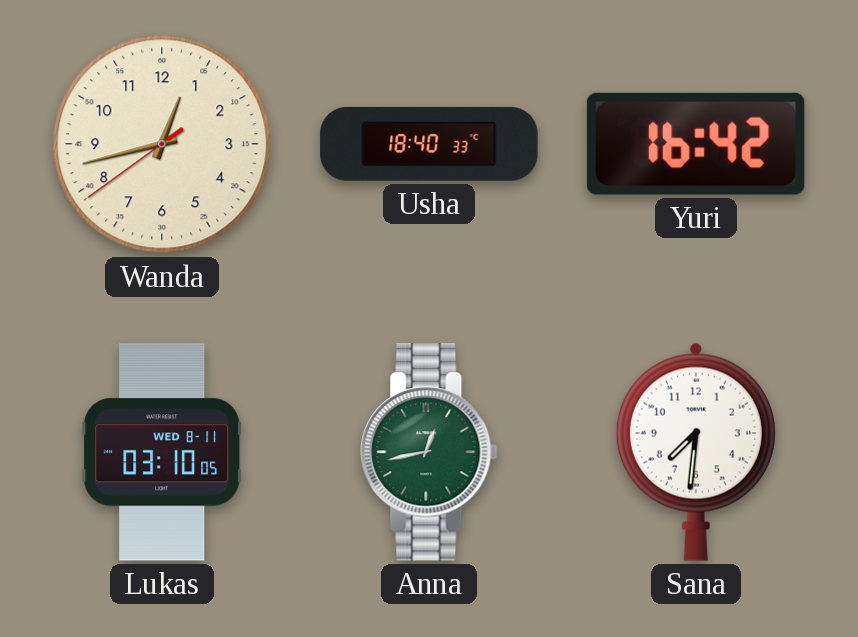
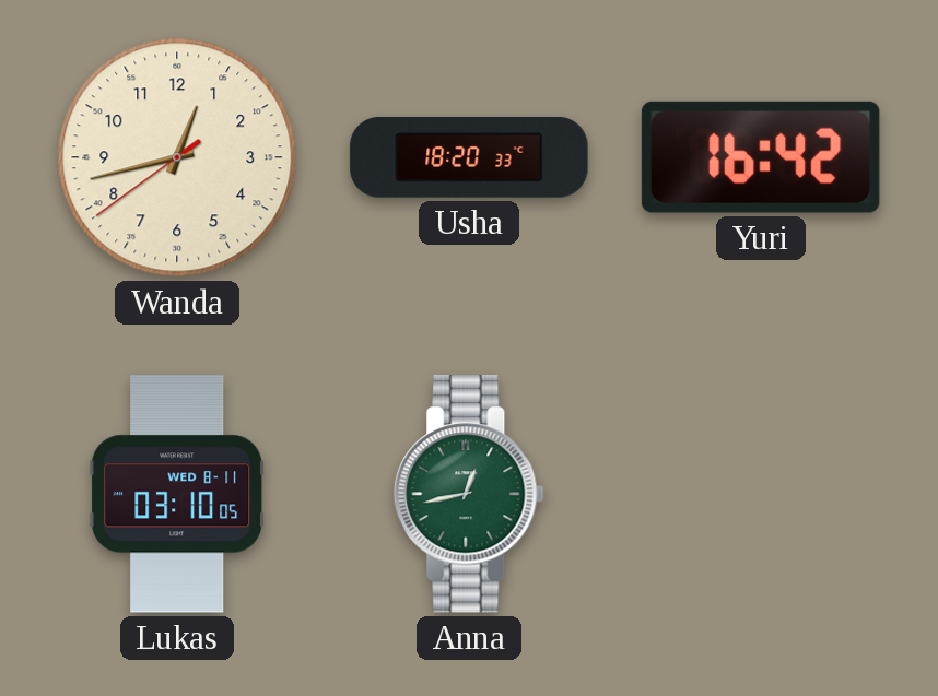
Usha: 18:40 -> 18:20
Sana: 7:31 -> none
